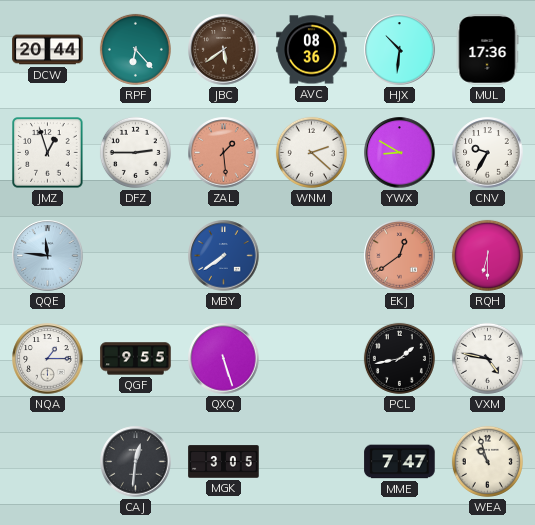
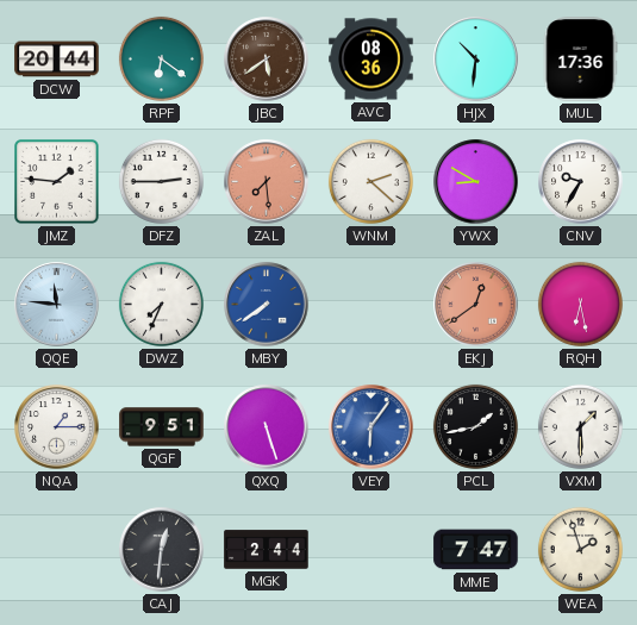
RPF: 6:23 -> 6:21
JMZ: 12:57 -> 1:46
ZAL: 1:29 -> 7:29
DWZ: none -> 7:34
RQH: 6:30 -> 6:28
QGF: 9:55 -> 9:51
VEY: none -> 6:06
VXM: 4:47 -> 1:30
MGK: 3:05 -> 2:44
WEA: 10:57 -> 1:57
